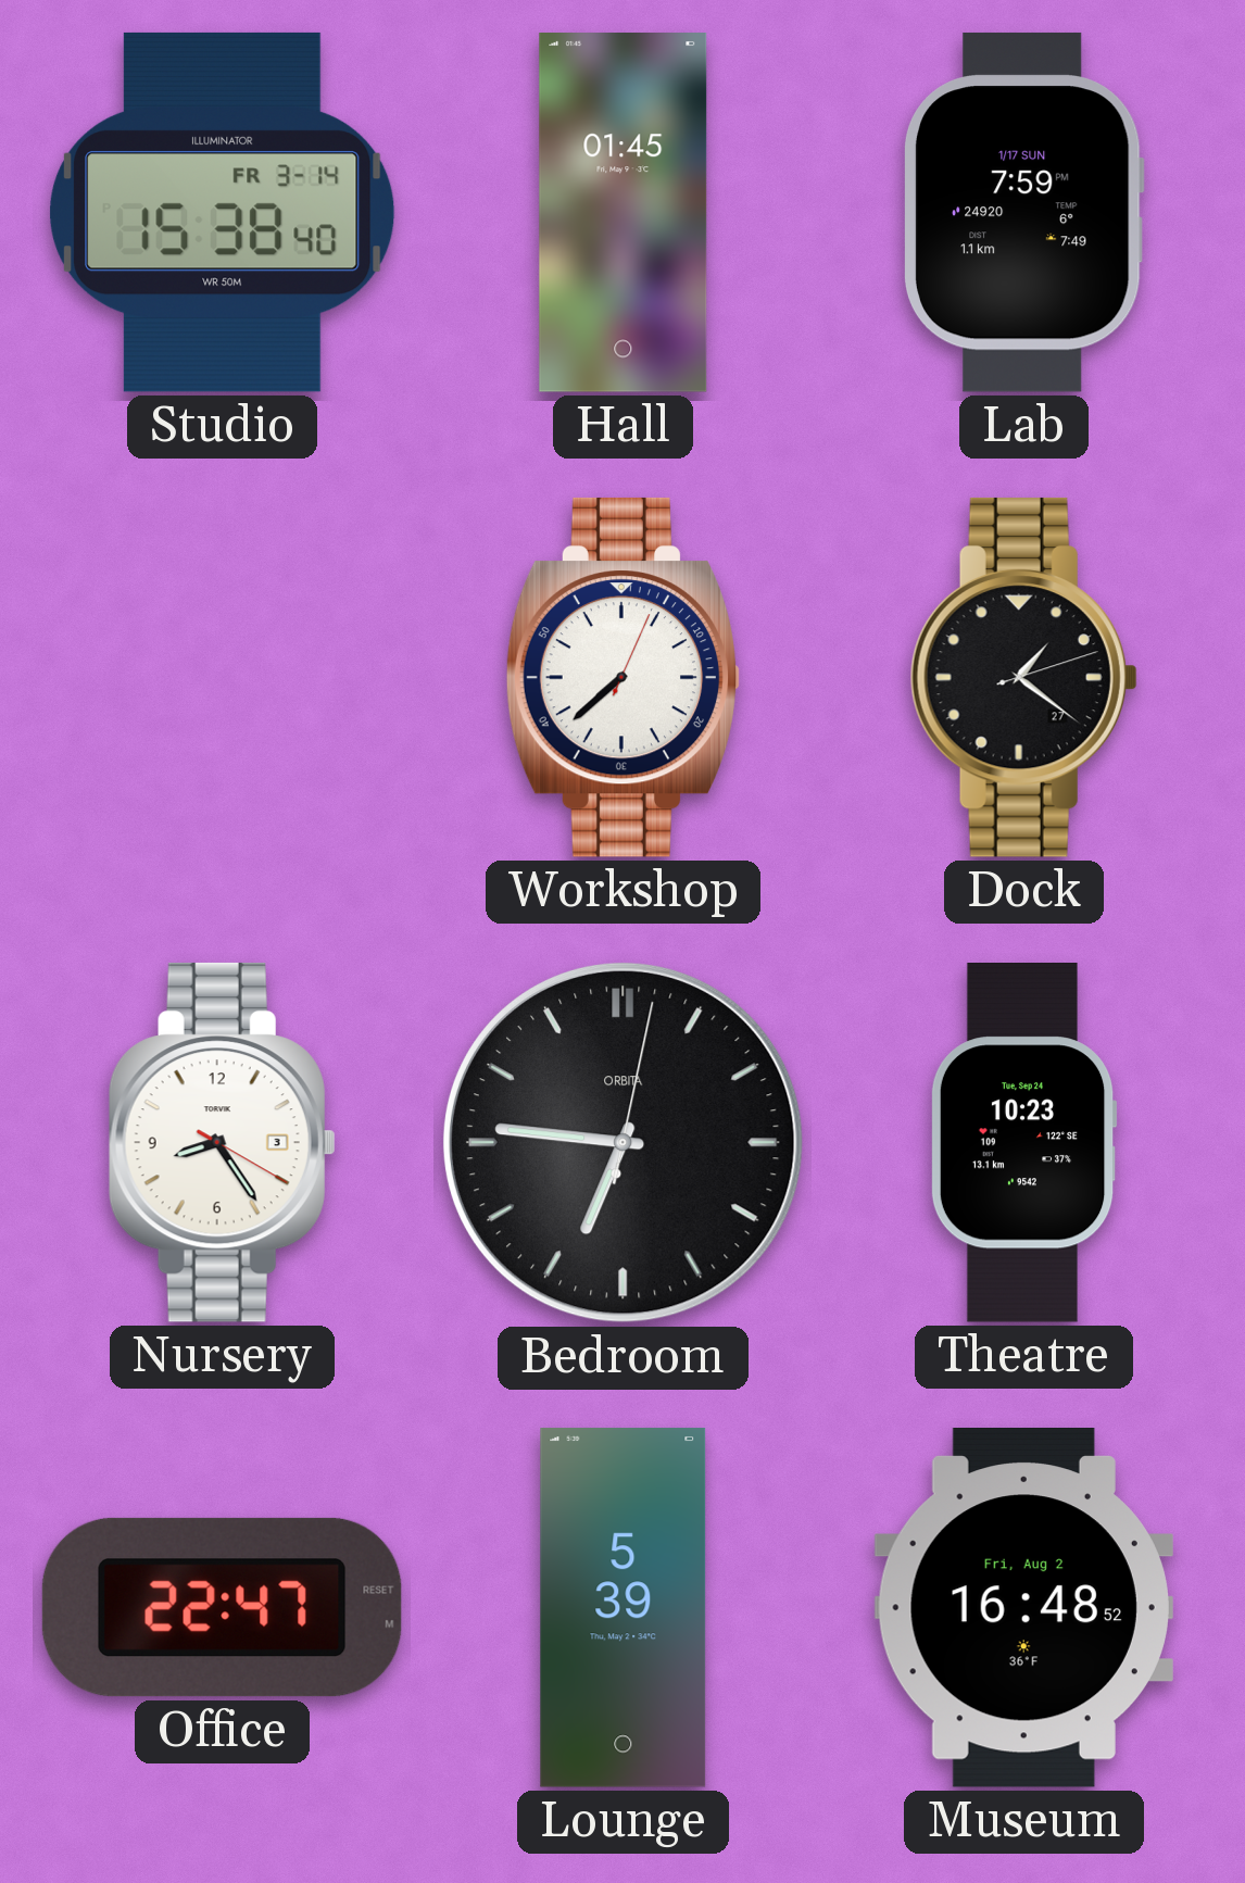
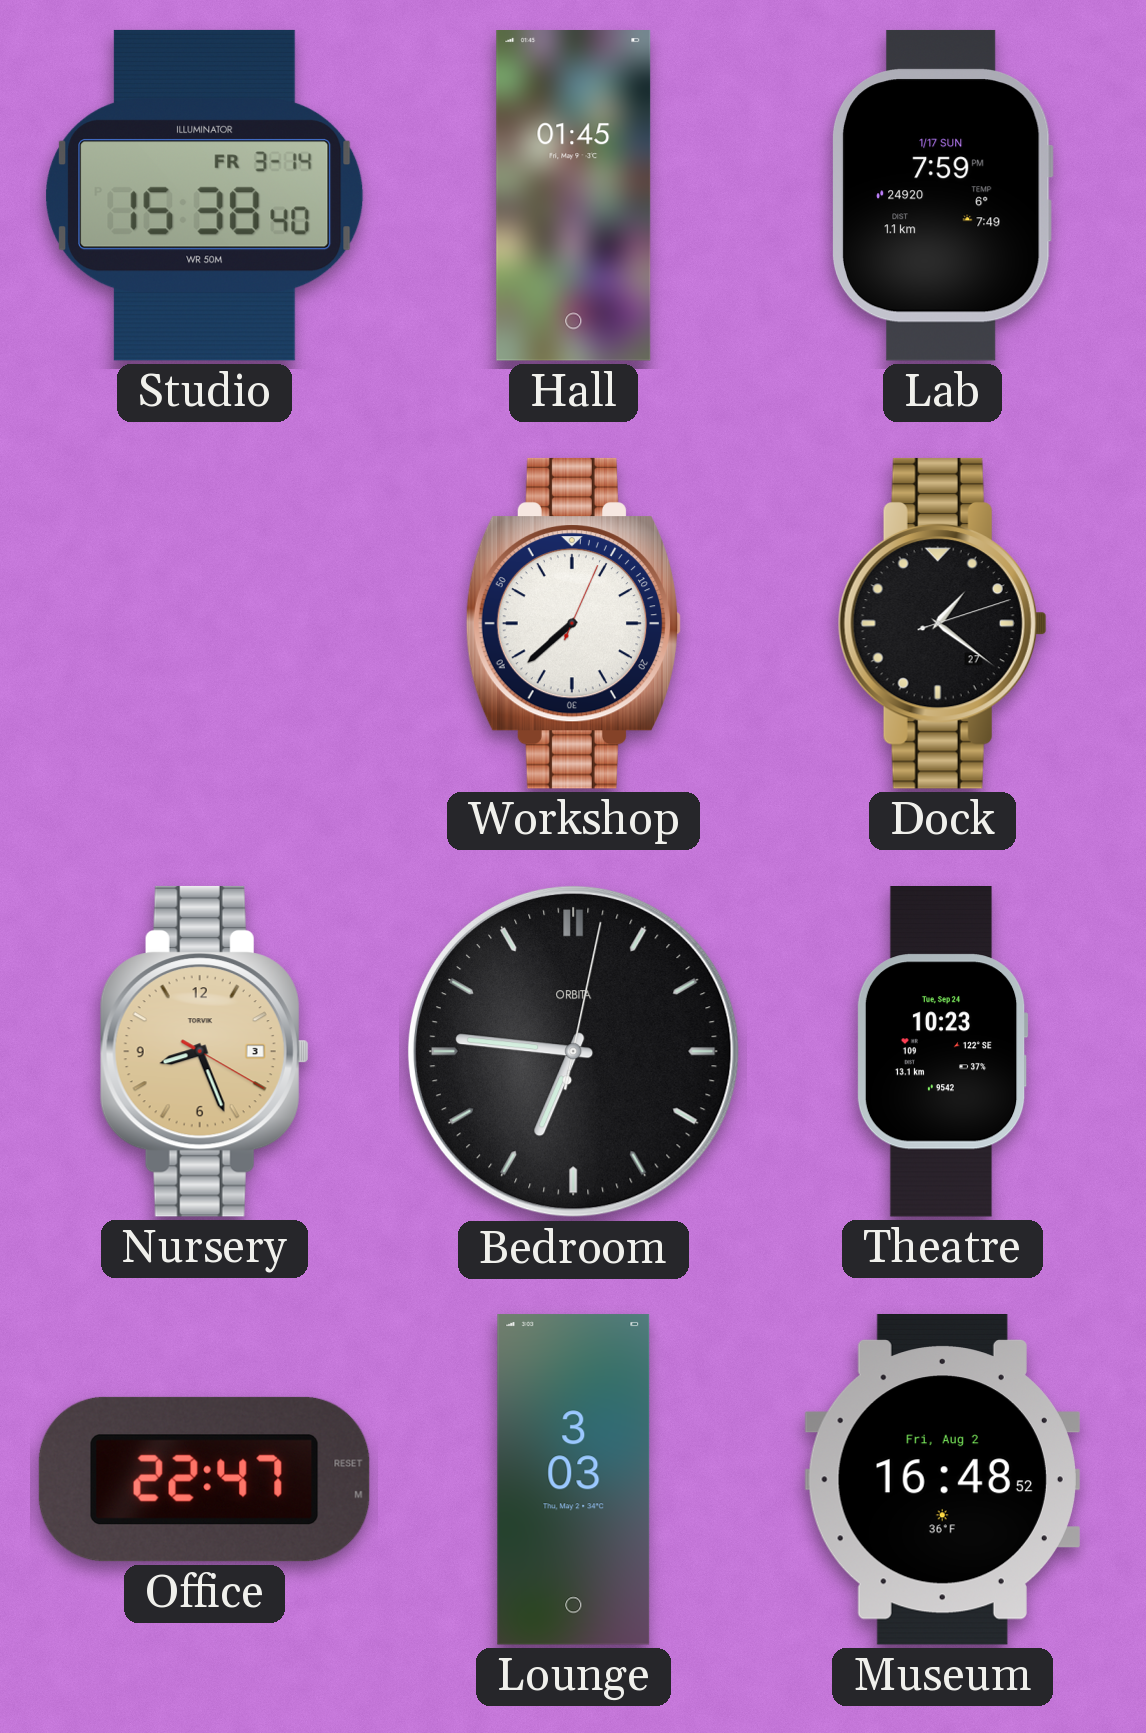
Nursery: 8:24 -> 8:26
Nursery dial: white -> champagne
Lounge: 5:39 -> 3:03
